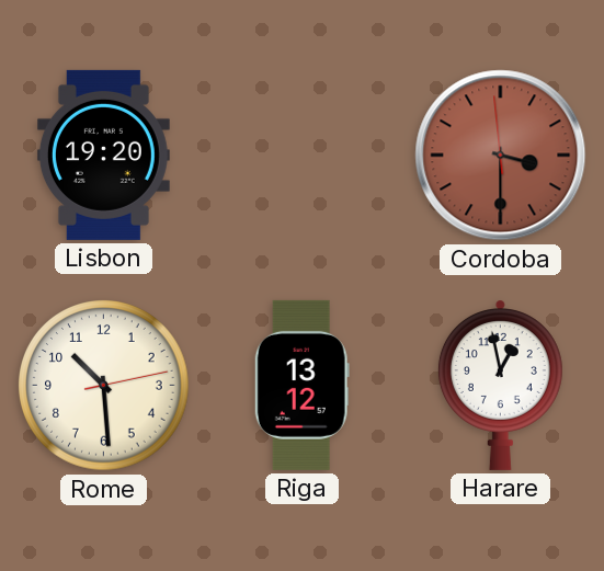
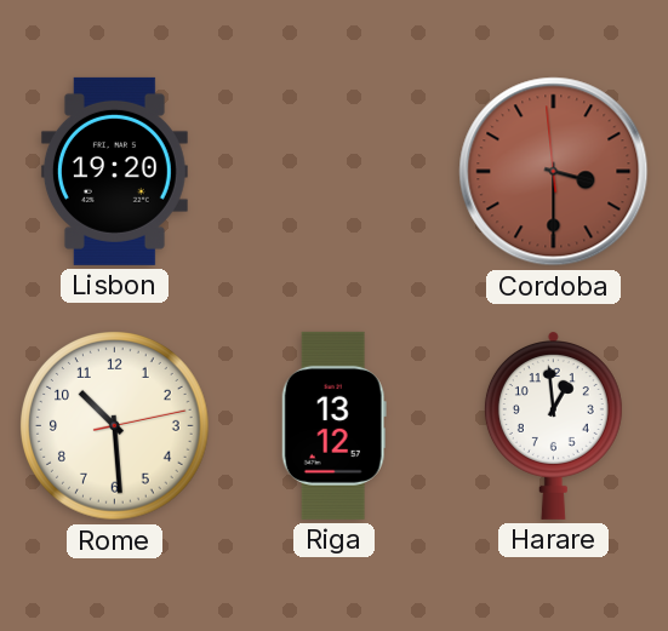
Harare: 12:58 -> 12:59
